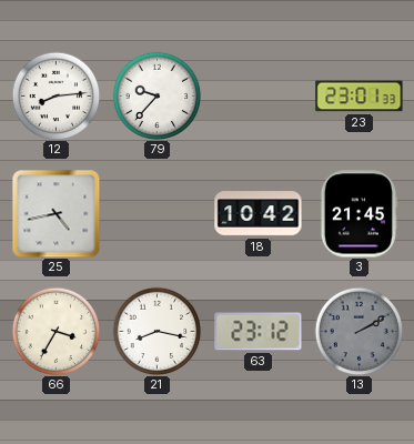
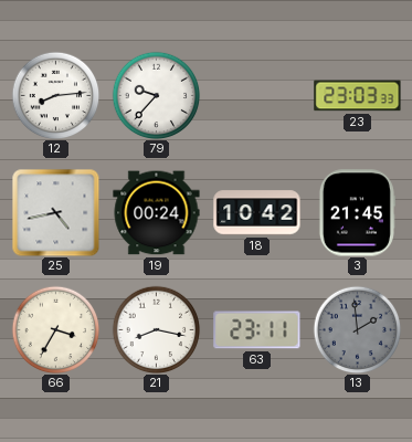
23: 23:01 -> 23:03
19: none -> 00:24
63: 23:12 -> 23:11
13: 2:10 -> 1:59
